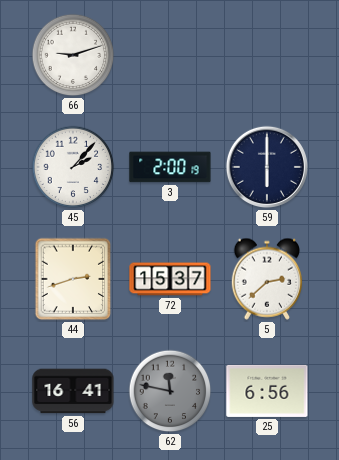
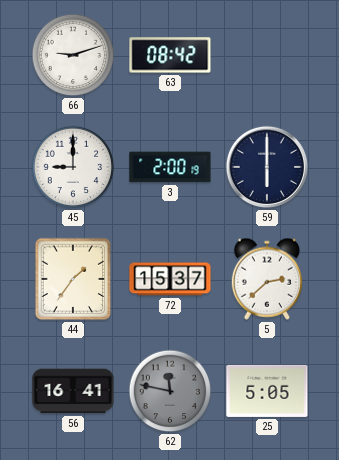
63: none -> 08:42
45: 2:07 -> 9:00
44: 2:42 -> 1:36
25: 6:56 -> 5:05
